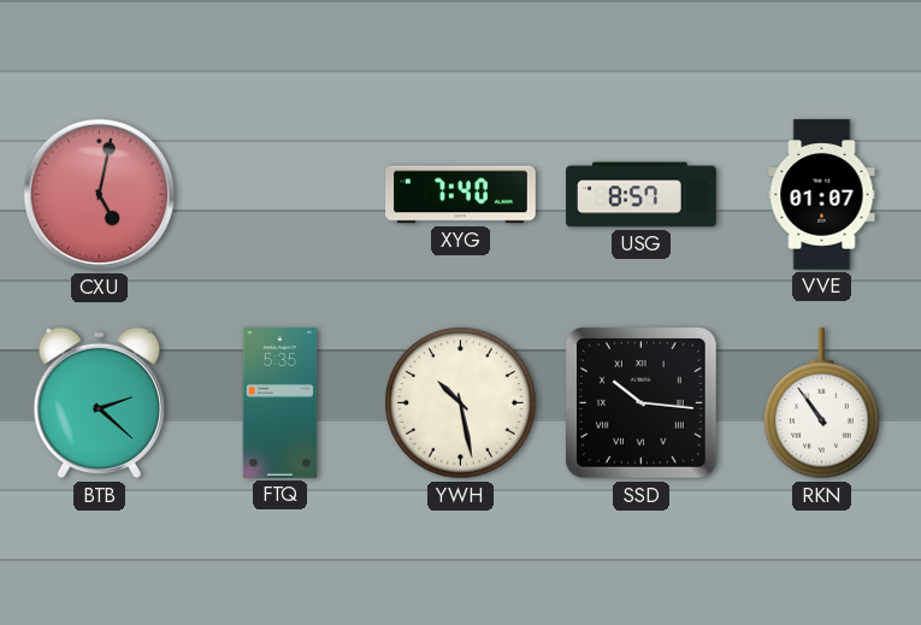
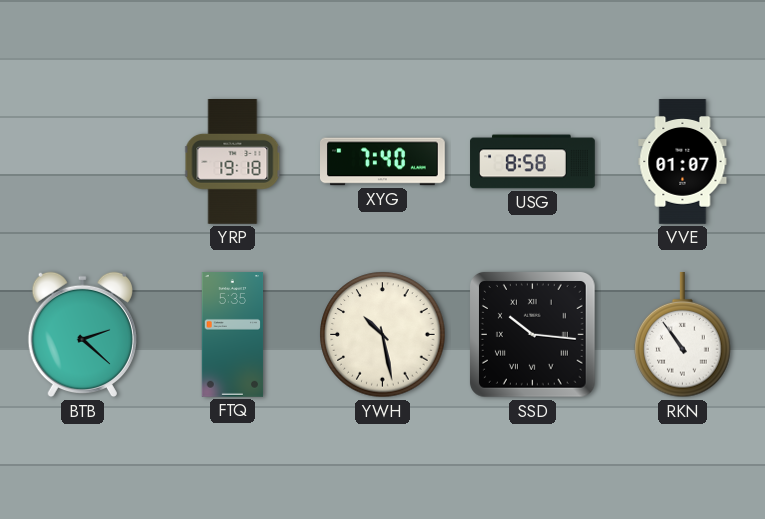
CXU: 5:02 -> none
YRP: none -> 19:18
USG: 8:57 -> 8:58
